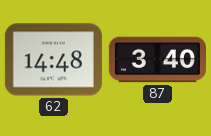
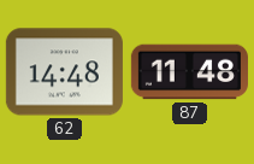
87: 3:40 -> 11:48
